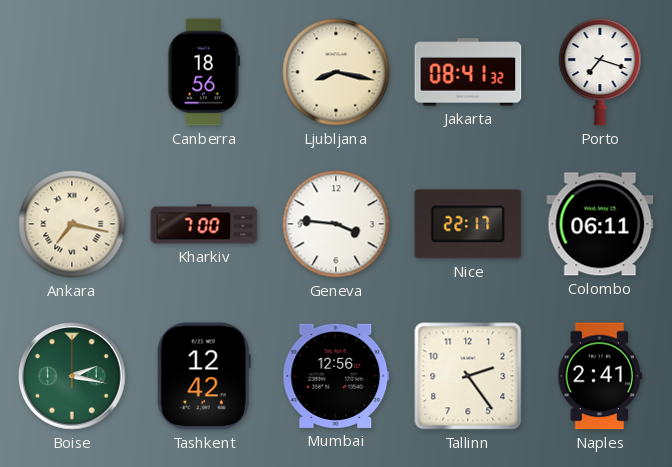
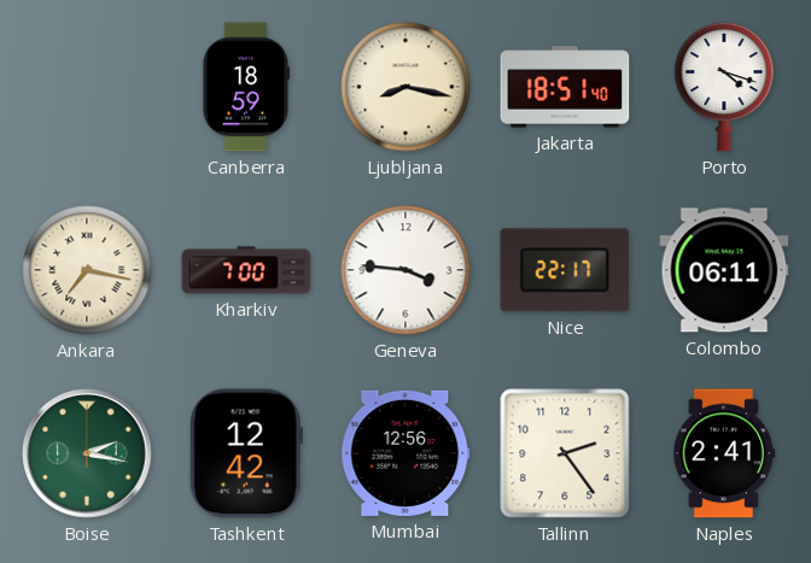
Canberra: 18:56 -> 18:59
Jakarta: 08:41 -> 18:51
Porto: 7:18 -> 4:18
